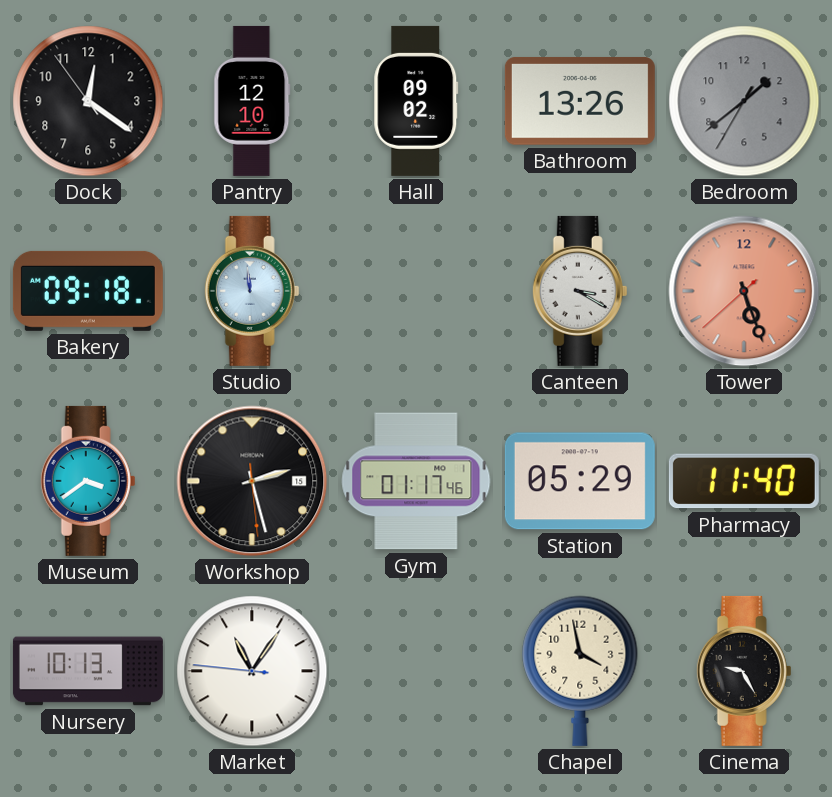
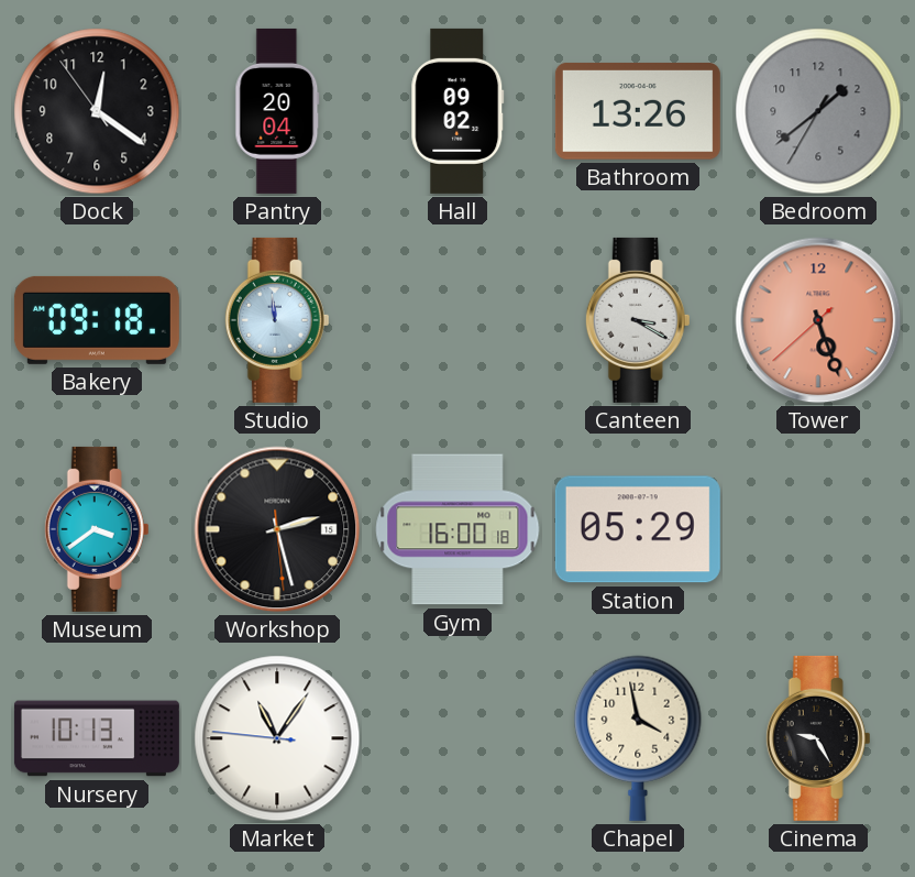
Pantry: 12:10 -> 20:04
Gym: 01:17 -> 16:00
Pharmacy: 11:40 -> none
